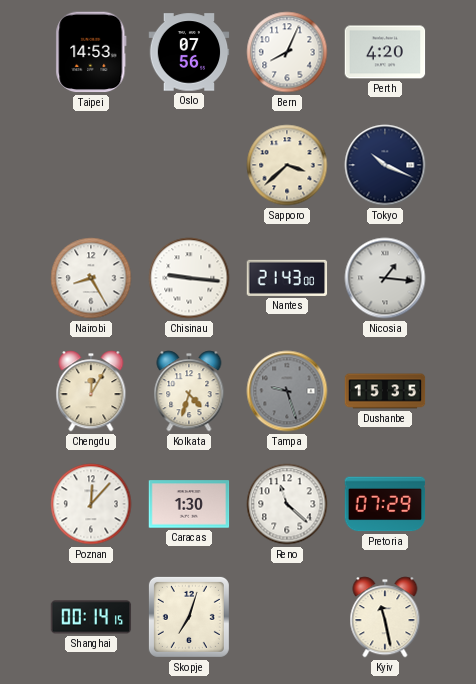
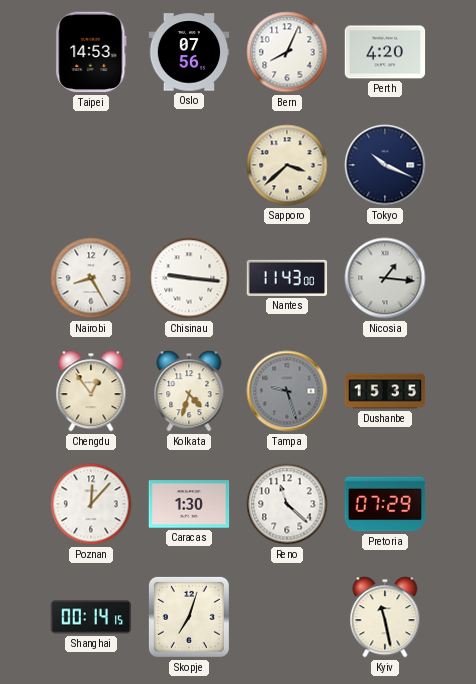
Nantes: 21:43 -> 11:43
Chengdu: 12:05 -> 12:54
